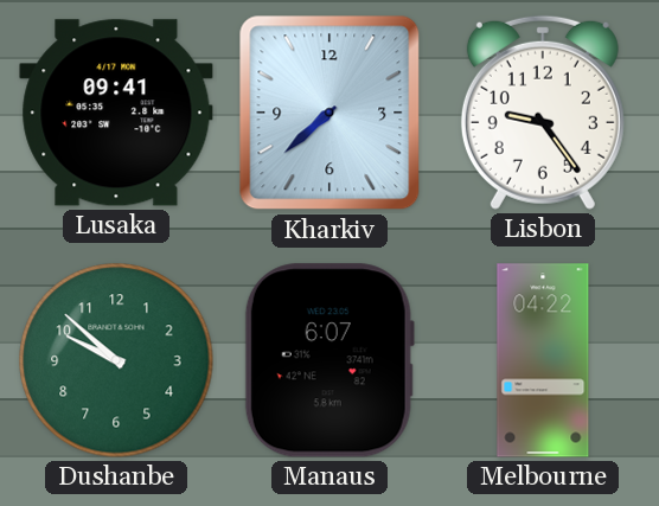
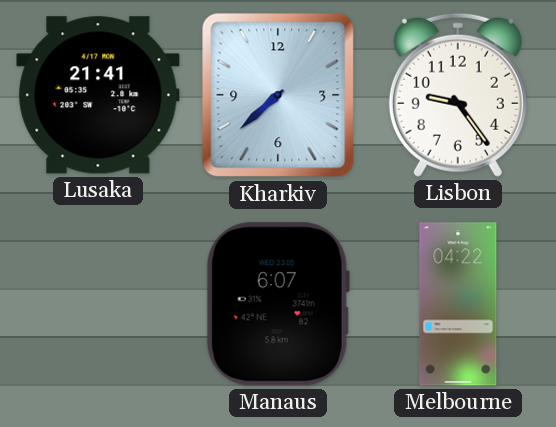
Lusaka: 09:41 -> 21:41
Dushanbe: 9:52 -> none
